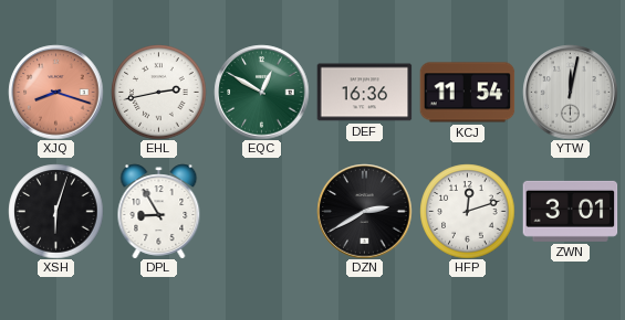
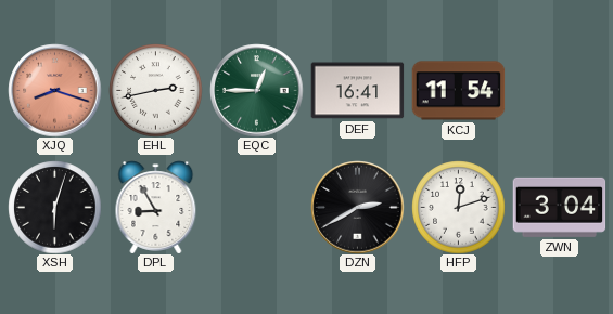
EQC: 12:50 -> 12:45
DEF: 16:36 -> 16:41
YTW: 12:02 -> none
ZWN: 3:01 -> 3:04
